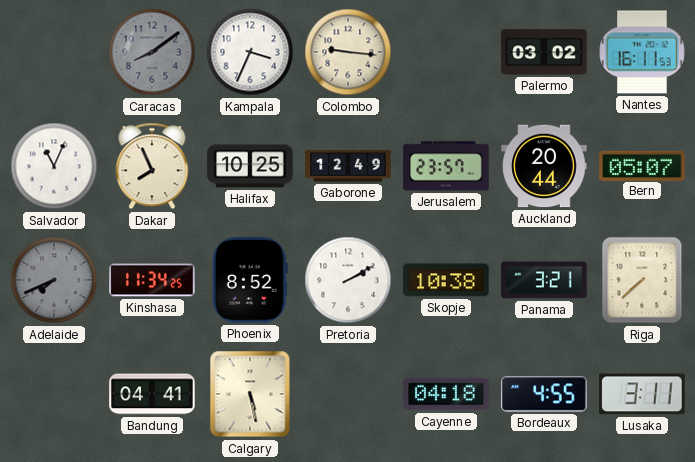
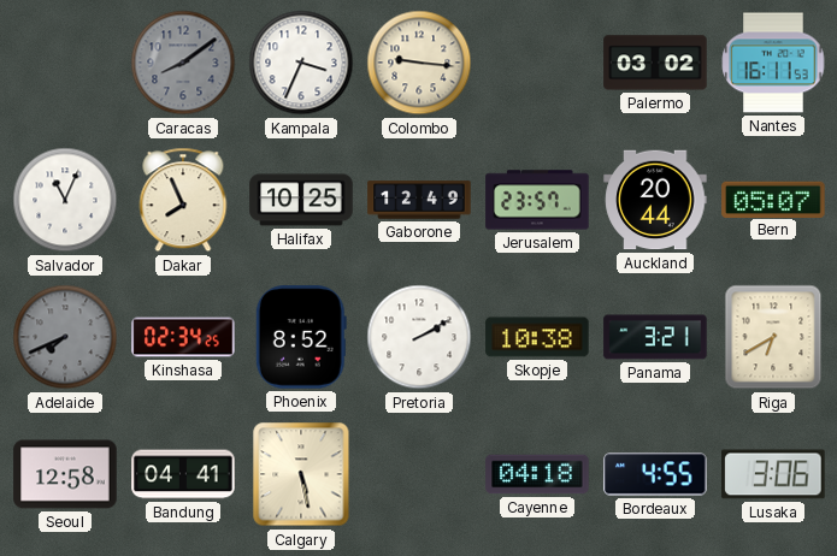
Kinshasa: 11:34 -> 02:34
Riga: 7:38 -> 6:40
Seoul: none -> 12:58
Lusaka: 3:11 -> 3:06
